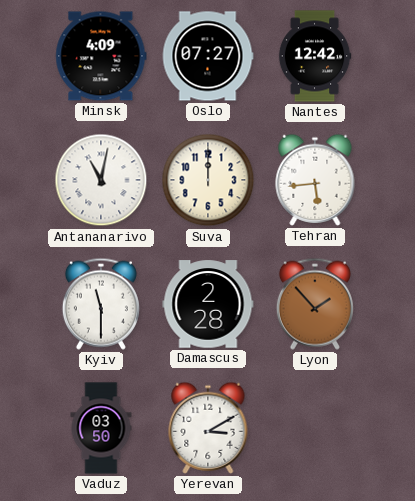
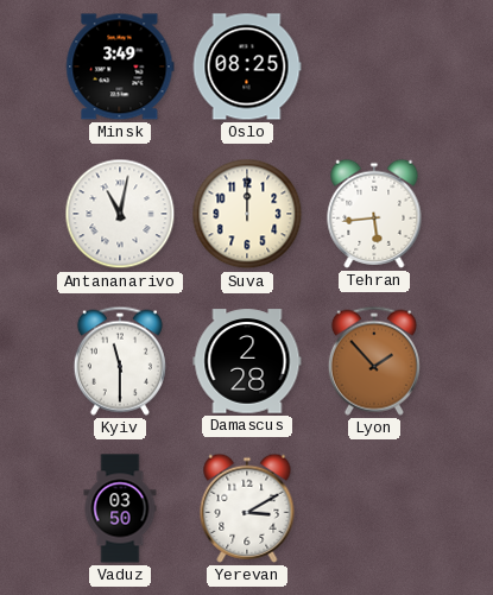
Minsk: 4:09 -> 3:49
Oslo: 07:27 -> 08:25
Nantes: 12:42 -> none
